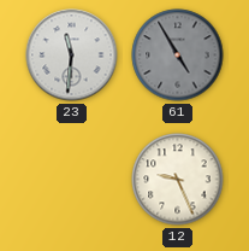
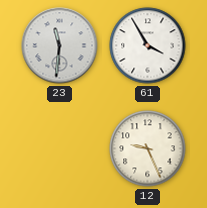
61: 4:55 -> 3:55
61 dial: grey -> white
